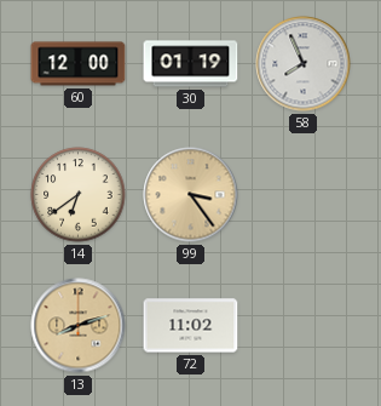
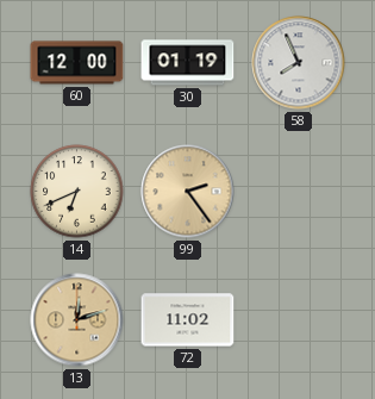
14: 6:39 -> 6:41
99: 3:24 -> 2:24
13: 8:12 -> 12:12
